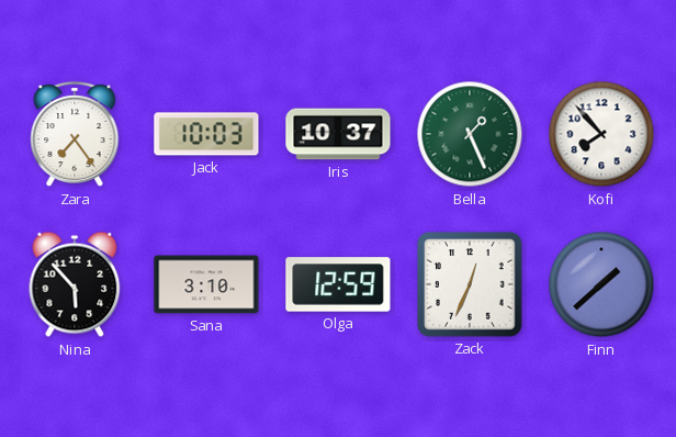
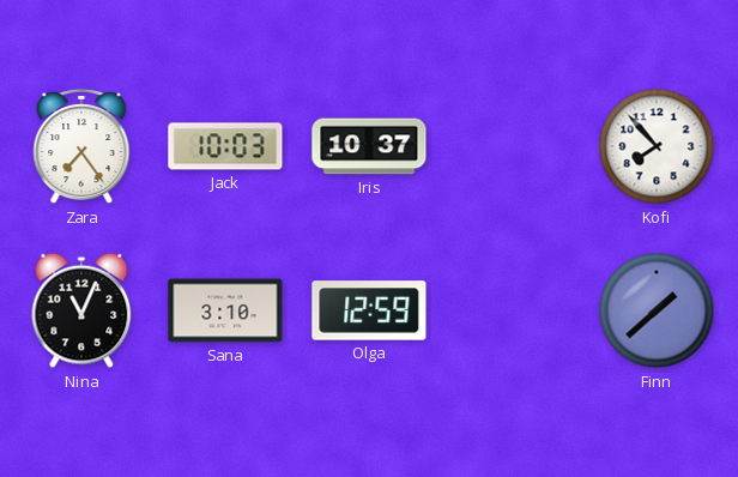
Bella: 1:26 -> none
Nina: 5:53 -> 11:04
Zack: 12:34 -> none
